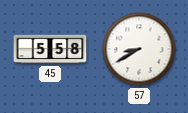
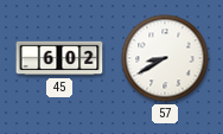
45: 5:58 -> 6:02
